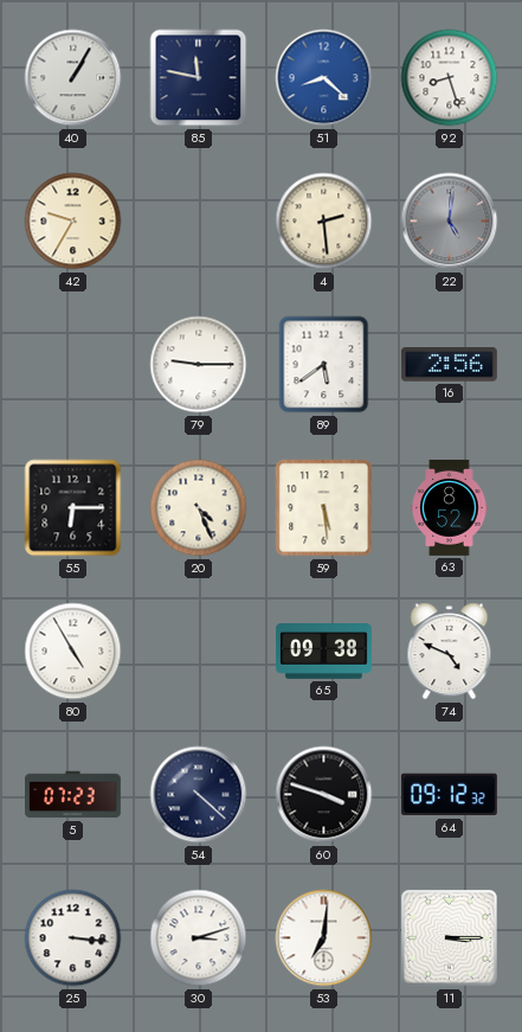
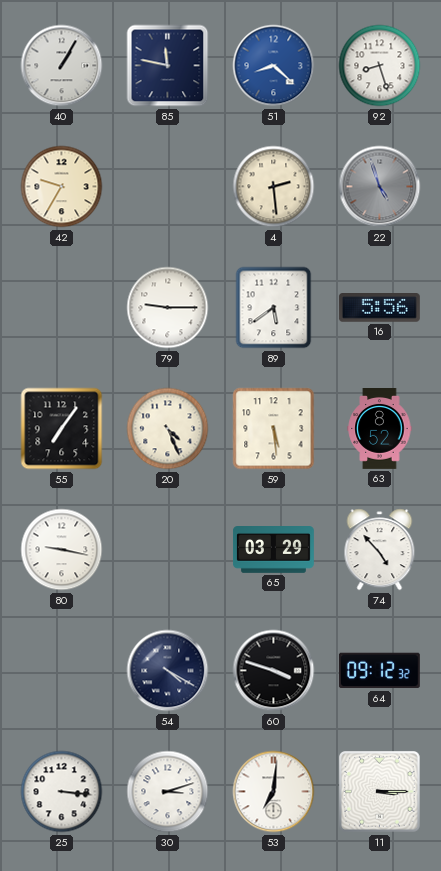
22: 5:01 -> 4:57
16: 2:56 -> 5:56
55: 6:15 -> 7:06
80: 4:55 -> 9:17
65: 09:38 -> 03:29
74: 4:49 -> 4:53
5: 07:23 -> none
54: 4:22 -> 4:20
